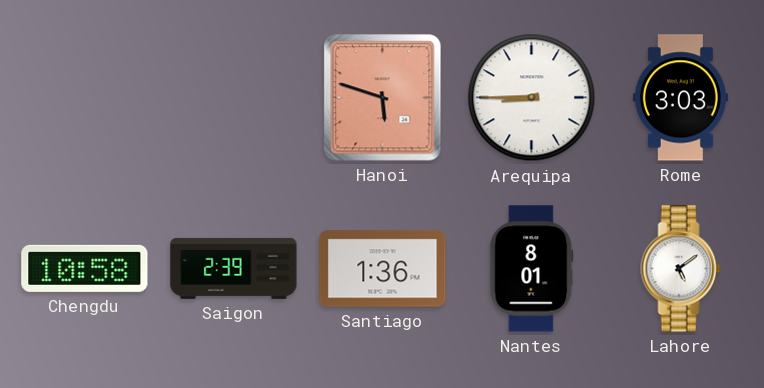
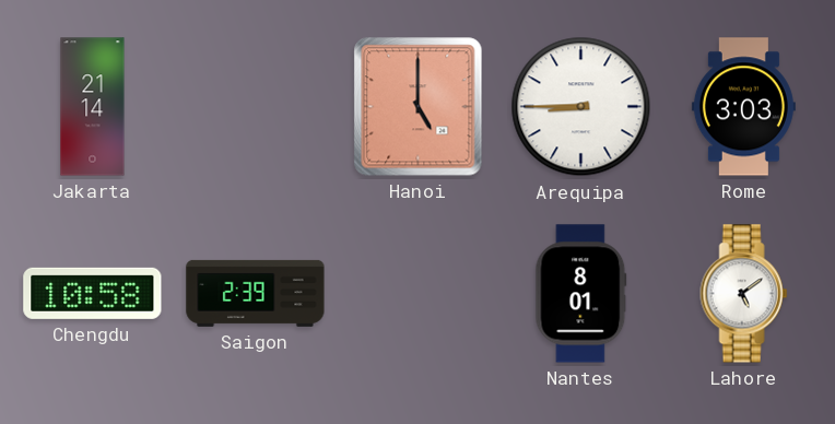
Jakarta: none -> 21:14
Hanoi: 5:48 -> 5:00
Santiago: 1:36 -> none
